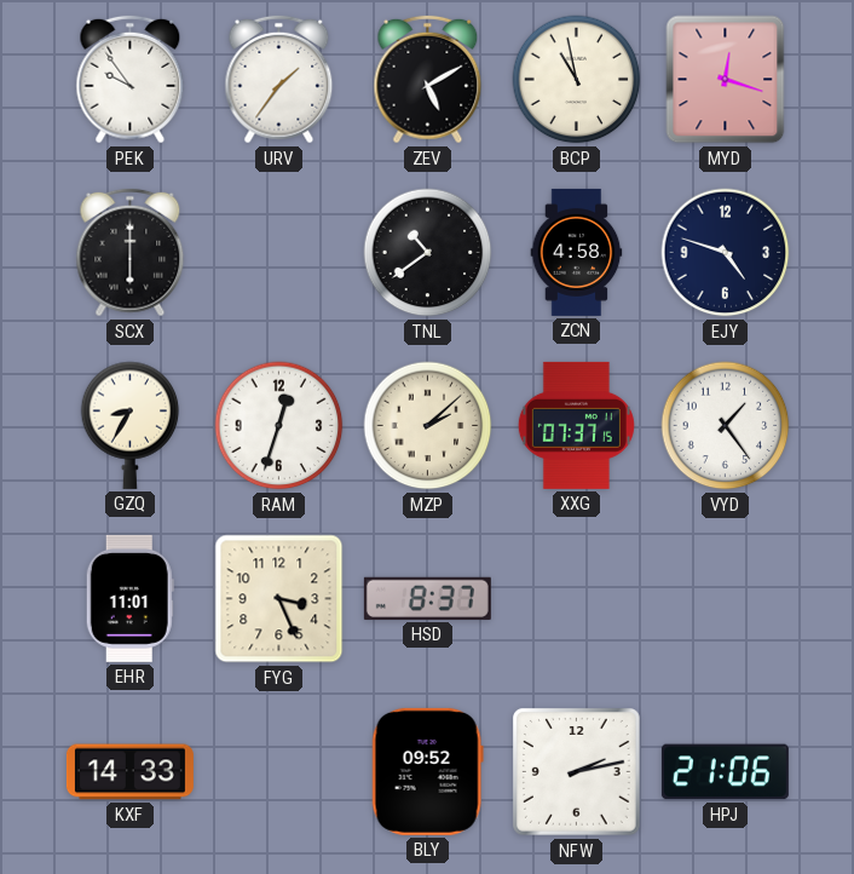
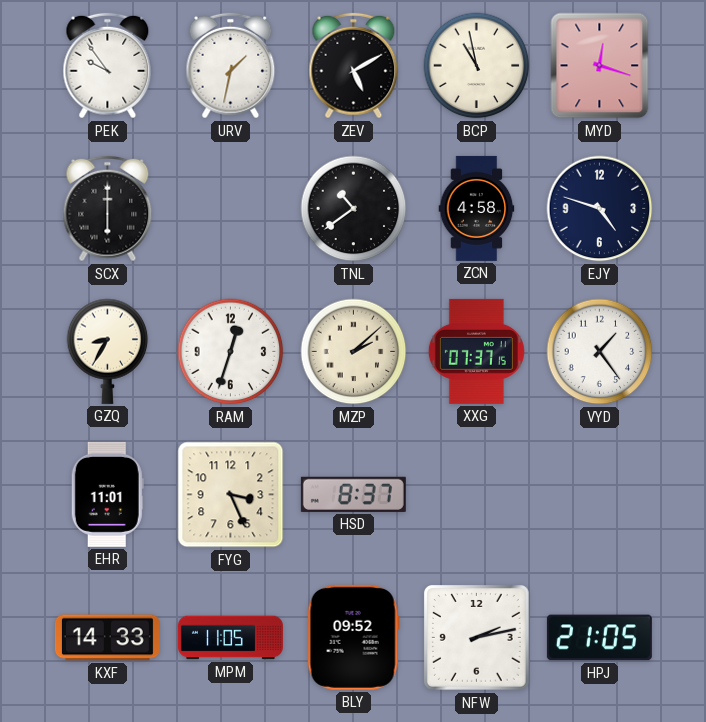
URV: 1:36 -> 1:32
MPM: none -> 11:05
HPJ: 21:06 -> 21:05
